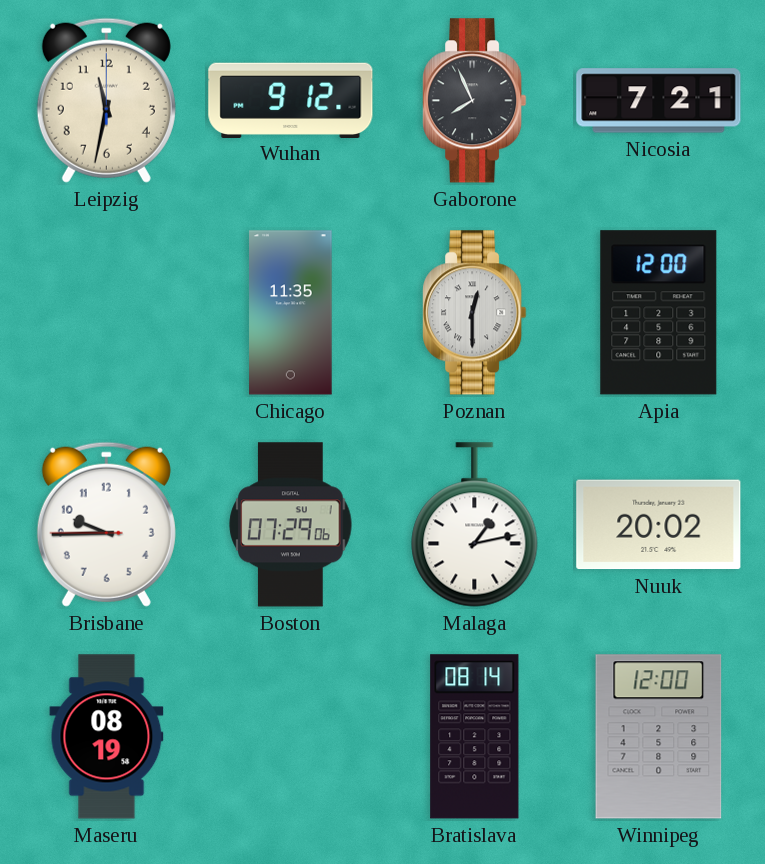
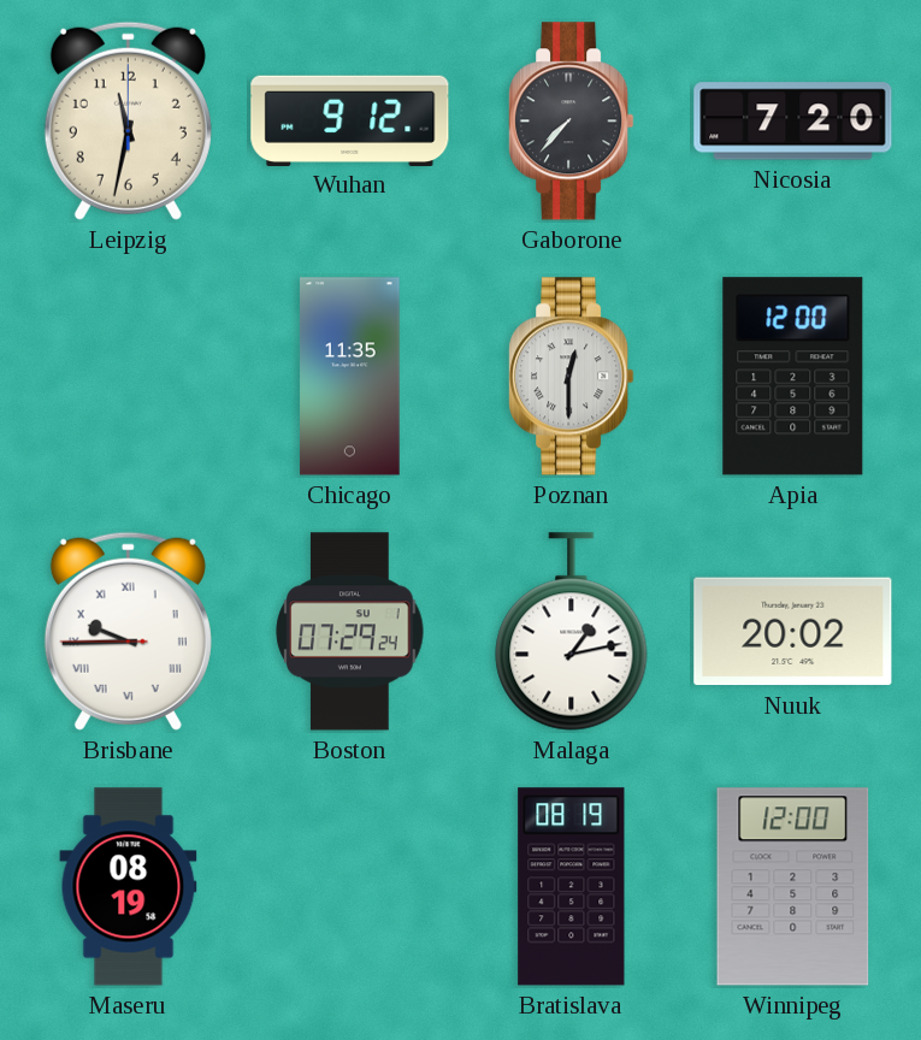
Gaborone: 7:56 -> 7:37
Nicosia: 7:21 -> 7:20
Brisbane numerals: Arabic -> Roman
Boston: 07:29:06 -> 07:29:24
Bratislava: 08:14 -> 08:19
